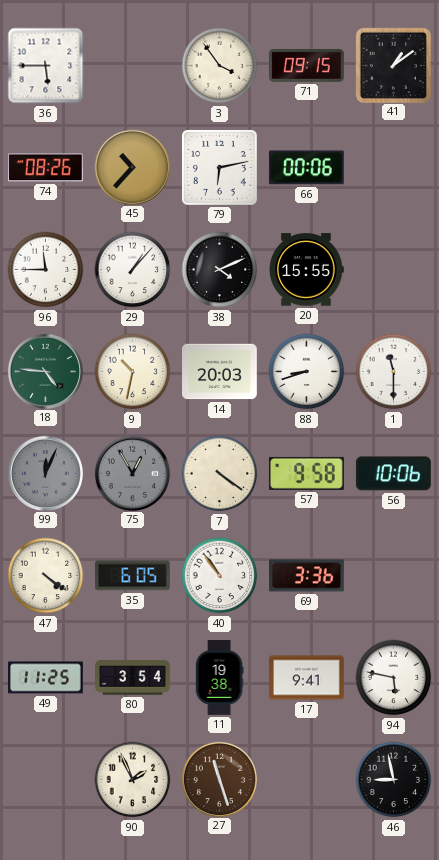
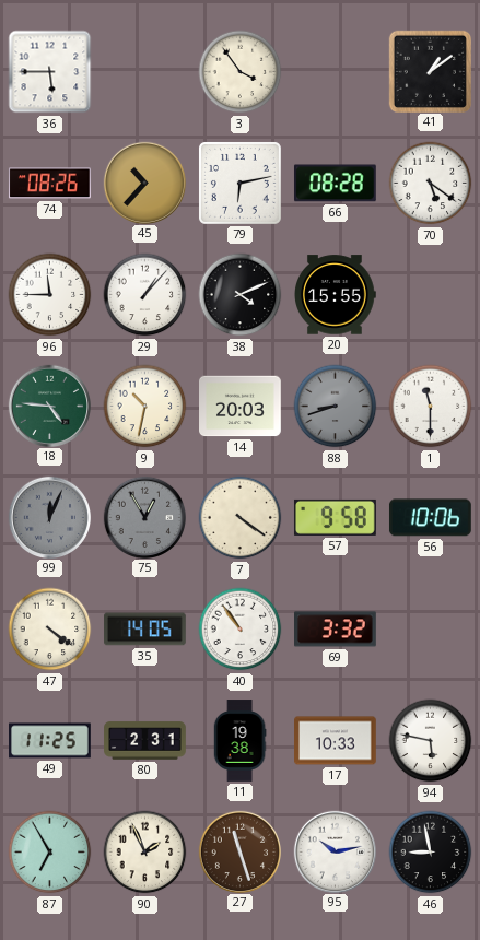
71: 09:15 -> none
66: 00:06 -> 08:28
70: none -> 5:21
88 dial: white -> grey
35: 6:05 -> 14:05
69: 3:36 -> 3:32
80: 3:54 -> 2:31
17: 9:41 -> 10:33
87: none -> 6:55
95: none -> 10:13
